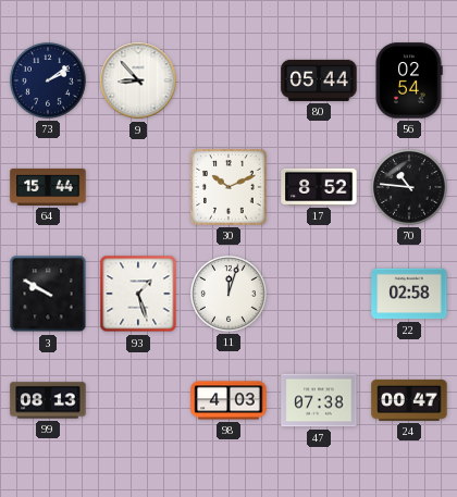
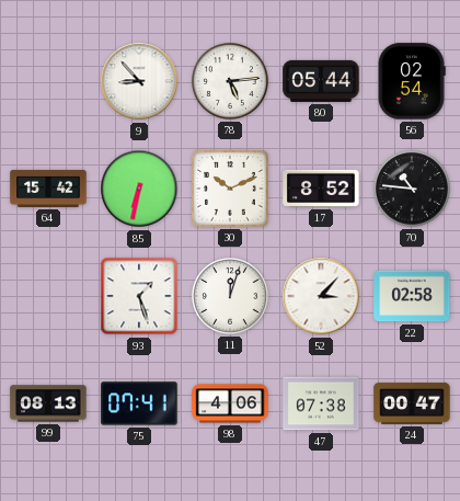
73: 2:09 -> none
78: none -> 5:14
64: 15:44 -> 15:42
85: none -> 6:32
3: 9:50 -> none
52: none -> 3:07
75: none -> 07:41
98: 4:03 -> 4:06
